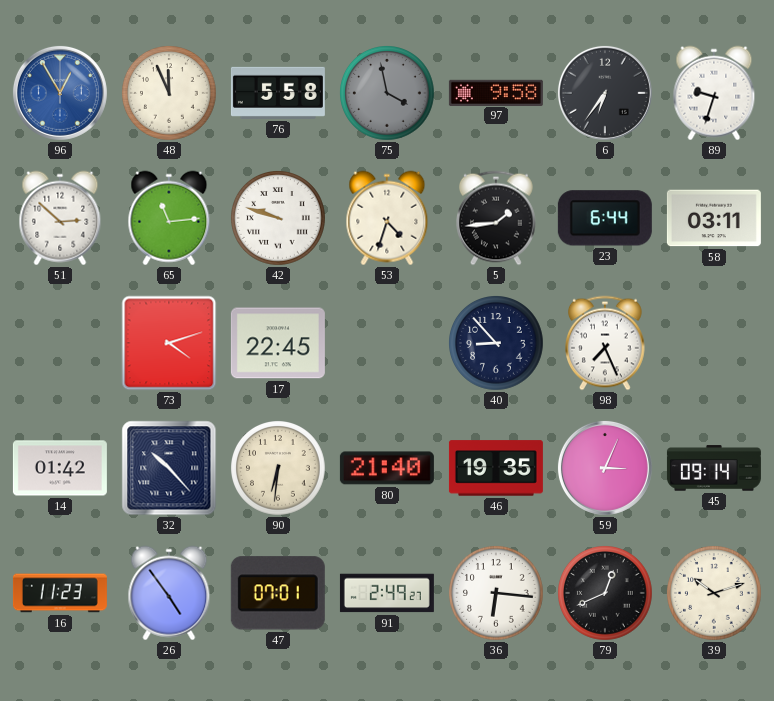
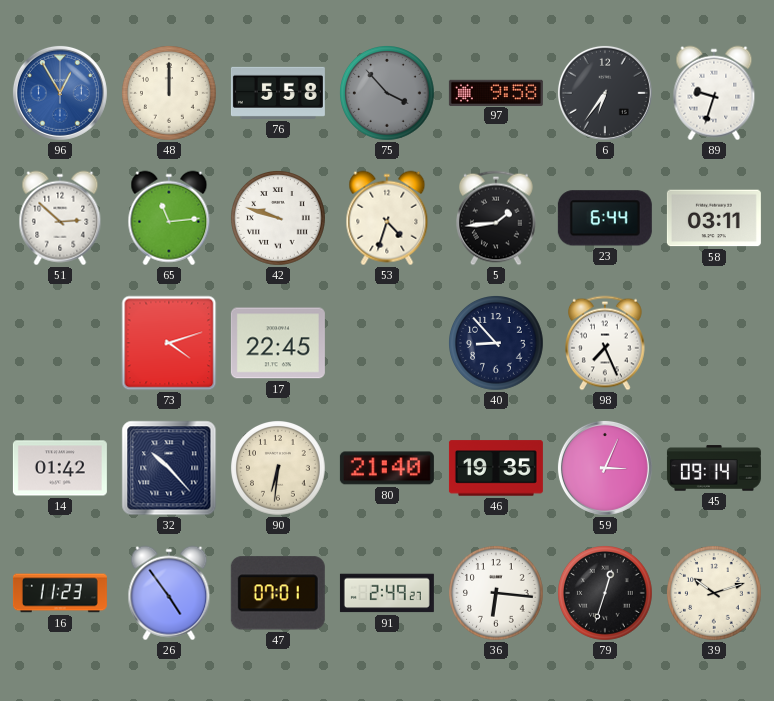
48: 11:56 -> 12:00
75: 3:58 -> 3:53
79: 12:41 -> 12:33
